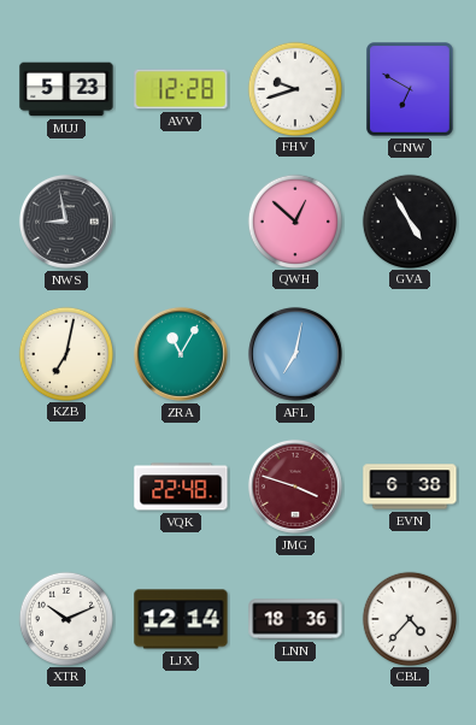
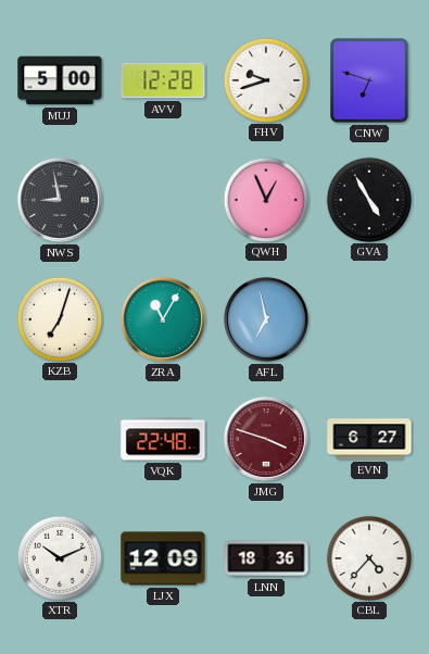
MUJ: 5:23 -> 5:00
CNW: 6:50 -> 6:48
QWH: 12:52 -> 12:56
KZB: 7:02 -> 7:03
AFL: 7:02 -> 6:58
EVN: 6:38 -> 6:27
LJX: 12:14 -> 12:09
